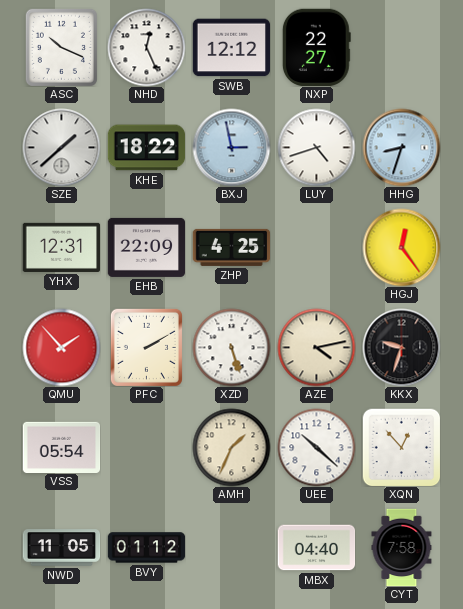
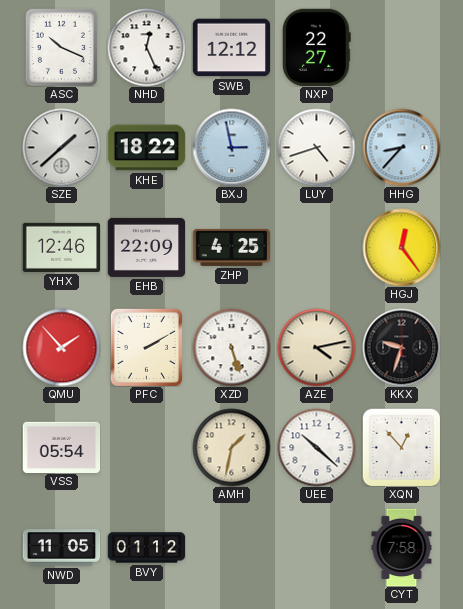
HHG: 8:33 -> 8:37
YHX: 12:31 -> 12:46
AMH: 1:34 -> 1:32
MBX: 04:40 -> none
